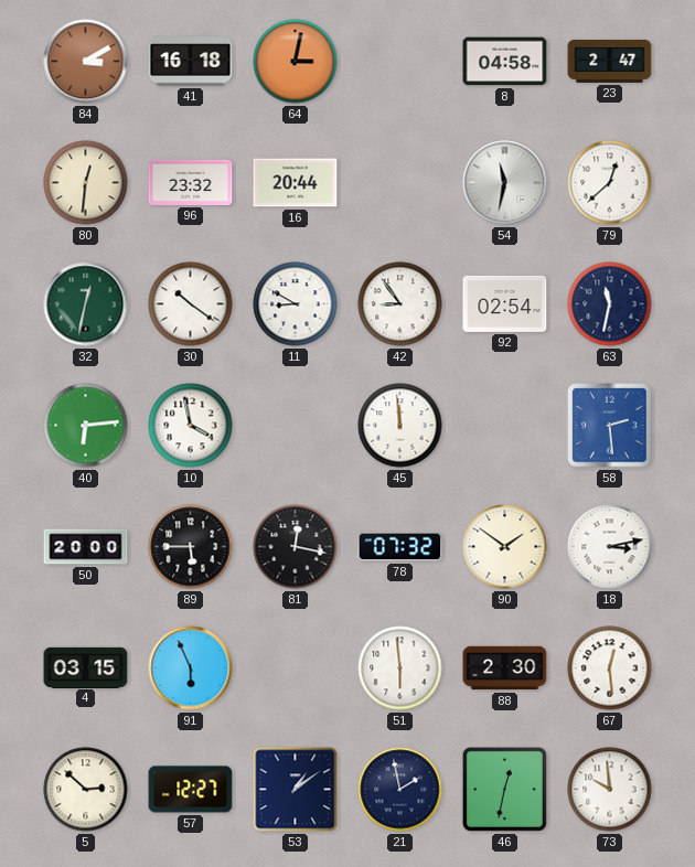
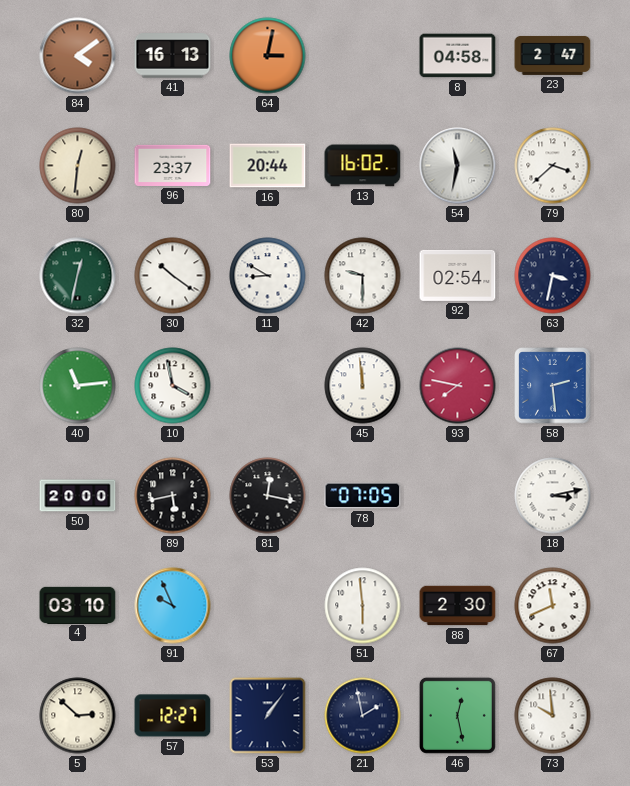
84: 3:10 -> 4:09
41: 16:18 -> 16:13
96: 23:32 -> 23:37
13: none -> 16:02
79: 12:38 -> 3:38
42: 8:54 -> 9:30
63: 11:32 -> 3:32
40: 6:14 -> 11:14
93: none -> 7:47
89: 5:45 -> 5:43
78: 07:32 -> 07:05
90: 1:51 -> none
4: 03:15 -> 03:10
91: 5:56 -> 9:56
67: 12:29 -> 11:41
53: 1:09 -> 1:06
46: 12:32 -> 12:28
